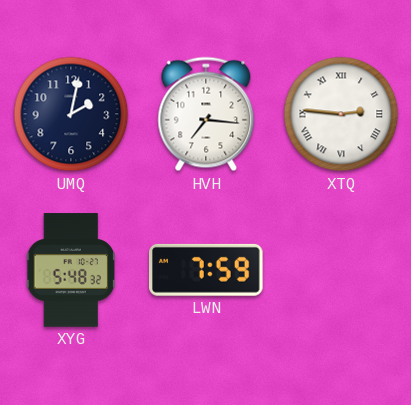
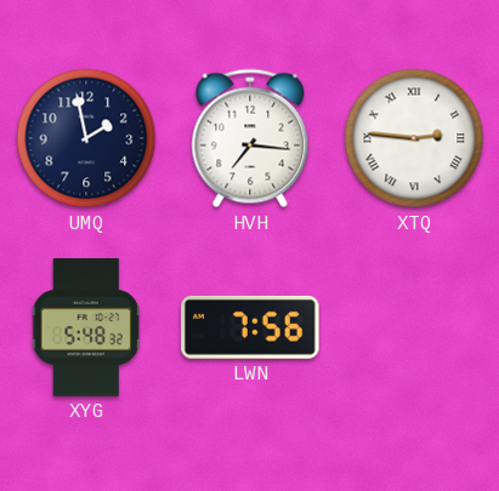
UMQ: 2:02 -> 1:58
LWN: 7:59 -> 7:56
